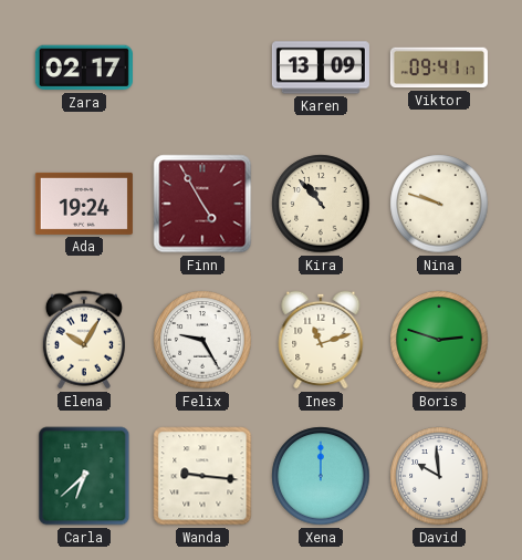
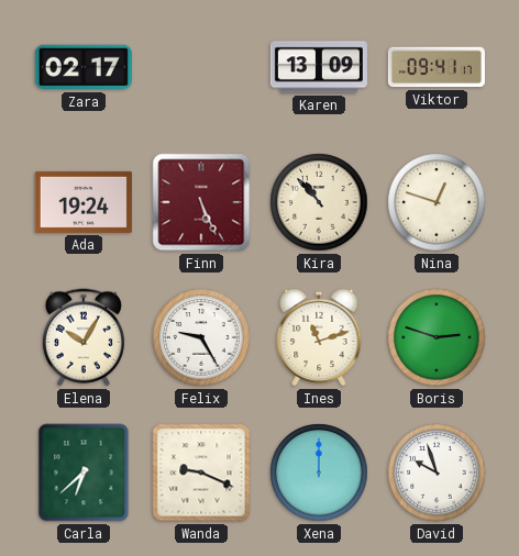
Finn: 4:55 -> 5:26
Nina: 9:48 -> 12:48
Wanda: 9:16 -> 9:19
David: 9:59 -> 9:57
